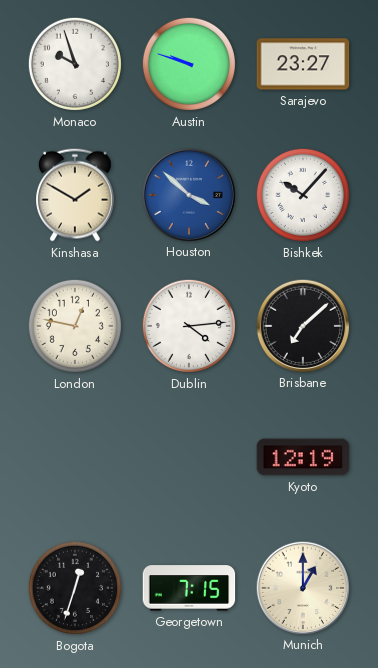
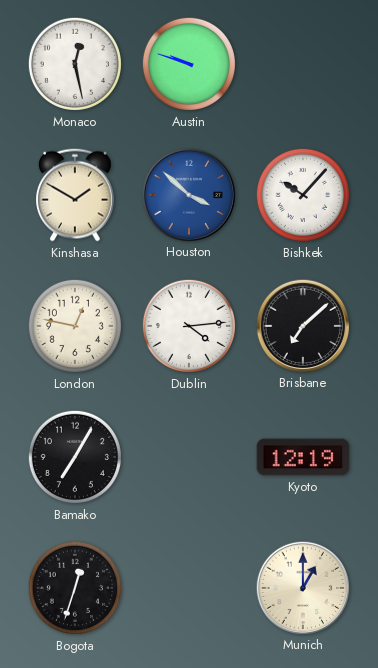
Monaco: 9:57 -> 12:28
Sarajevo: 23:27 -> none
Bamako: none -> 7:05
Georgetown: 7:15 -> none
